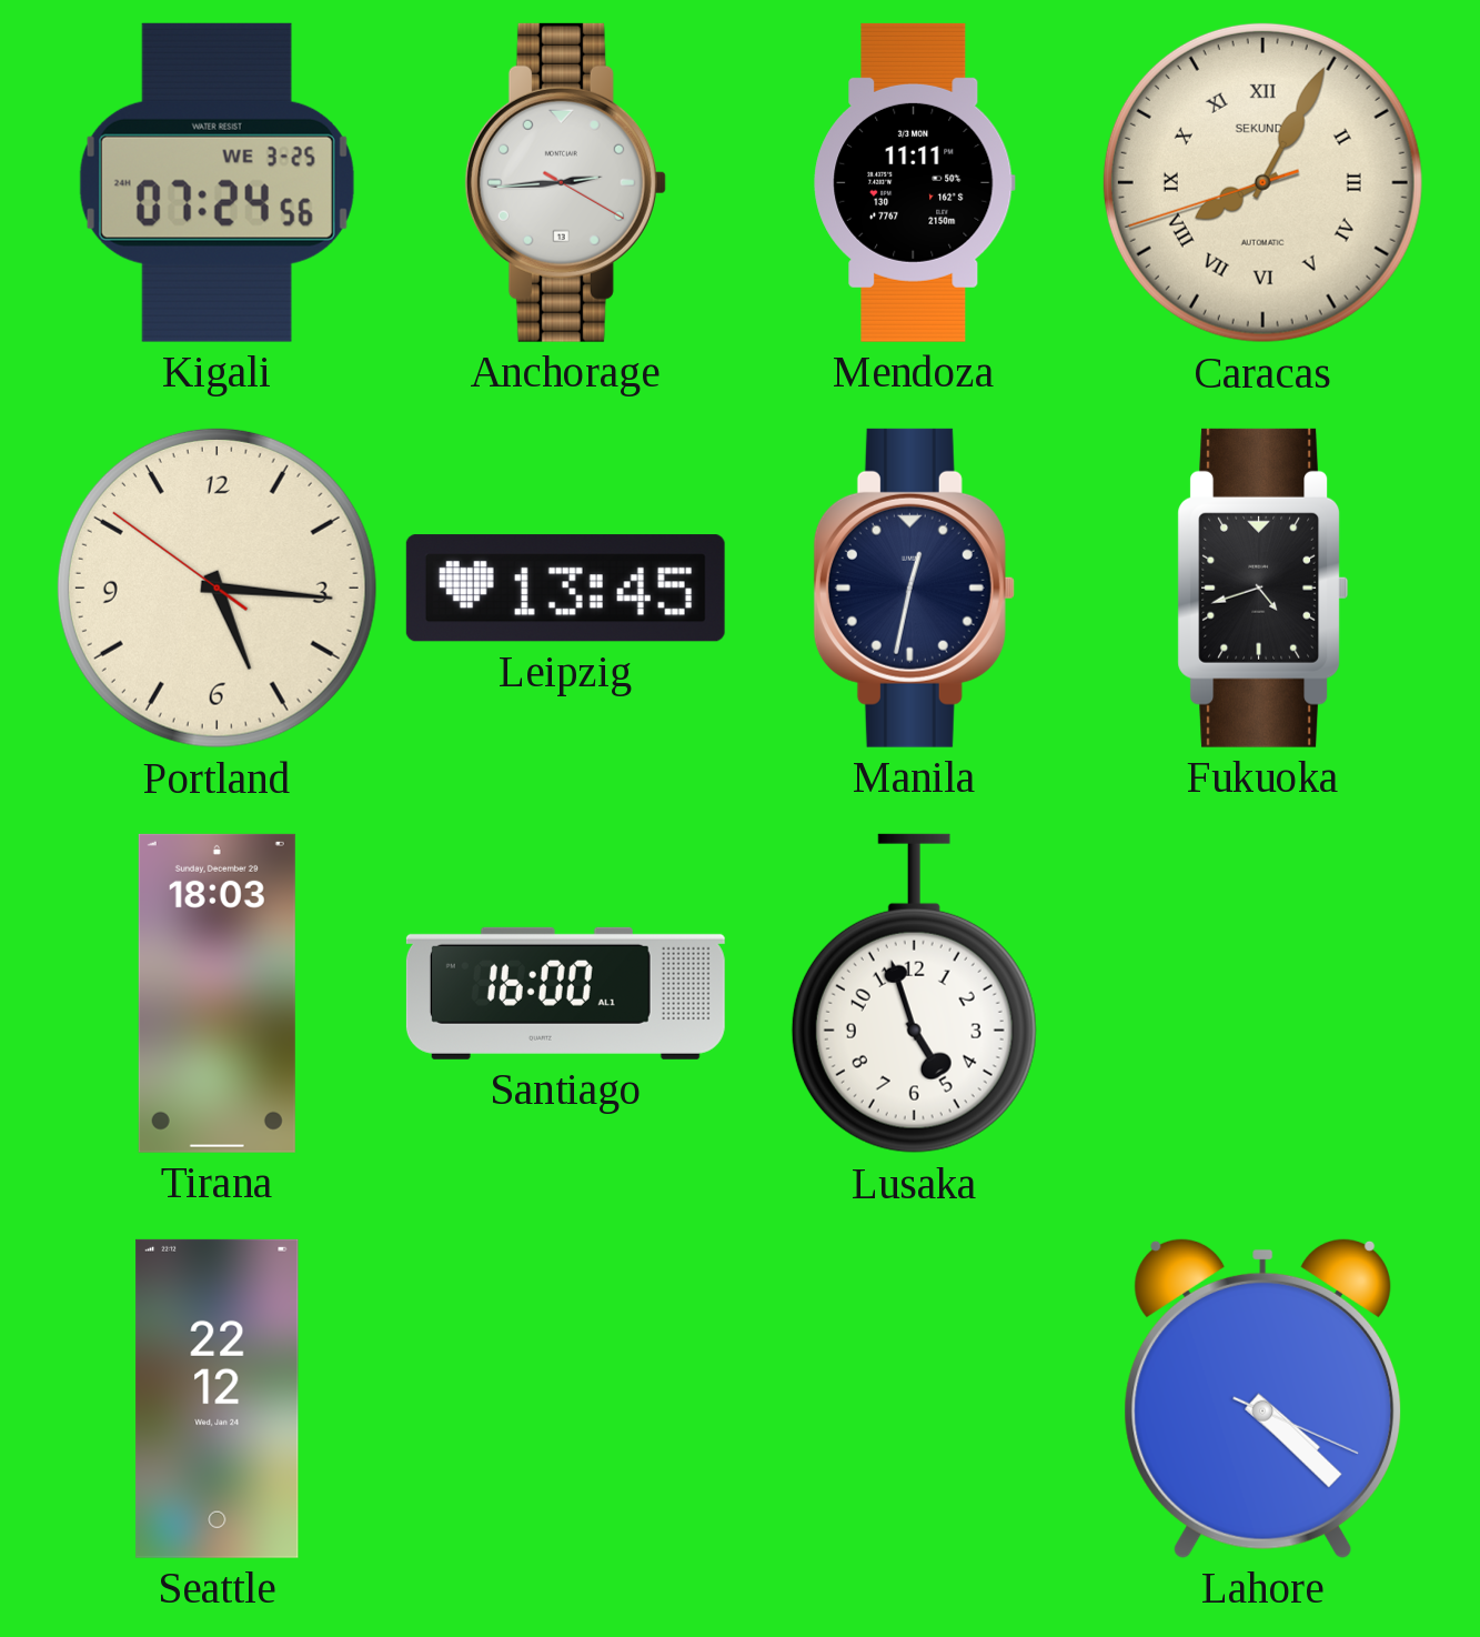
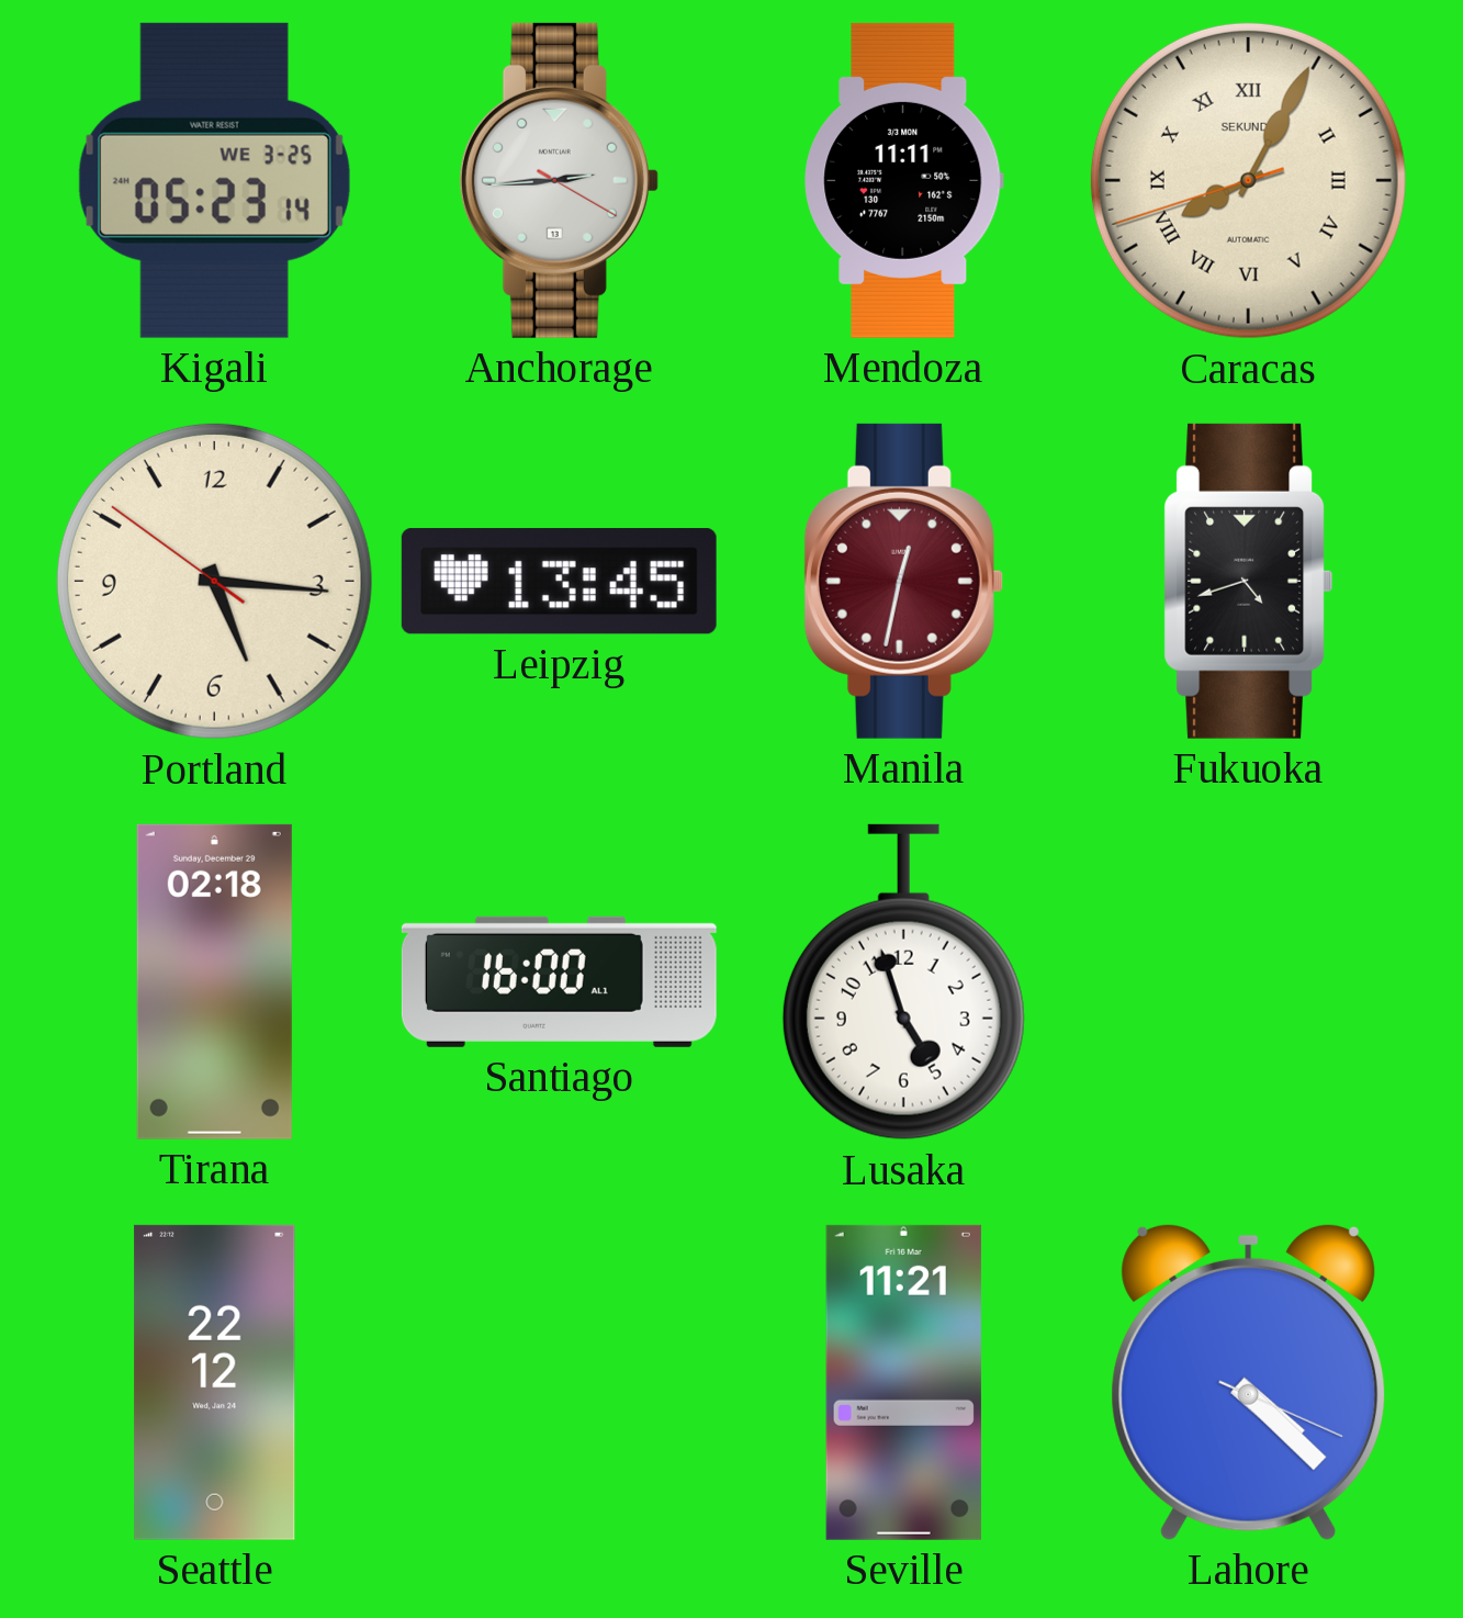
Kigali: 07:24 -> 05:23
Manila dial: navy -> burgundy
Tirana: 18:03 -> 02:18
Seville: none -> 11:21
